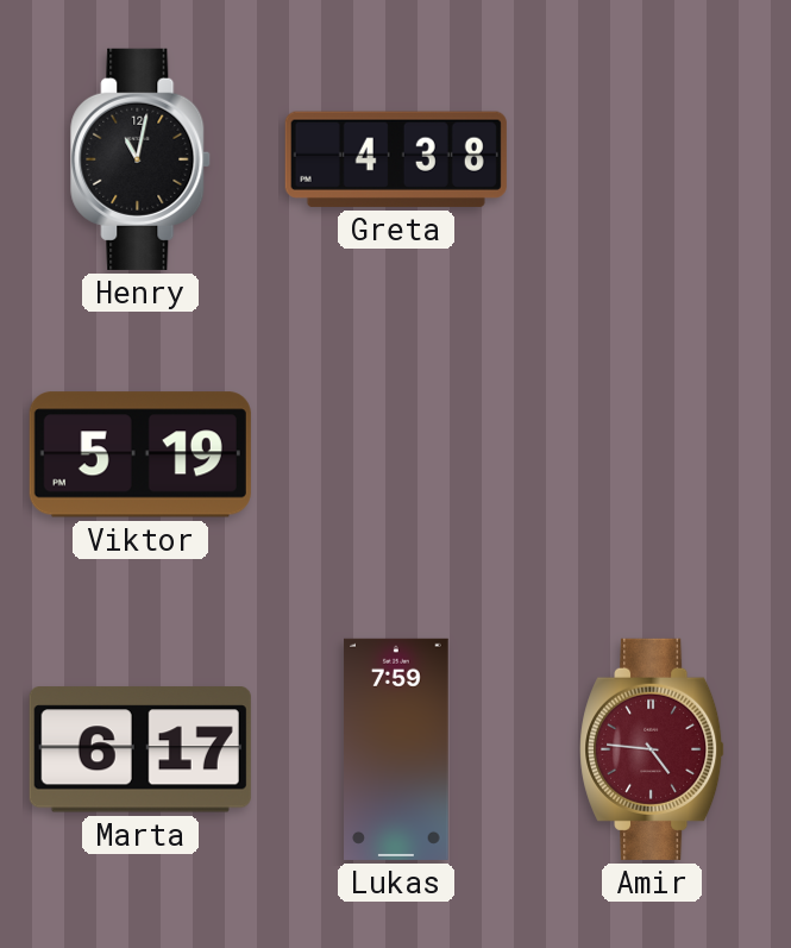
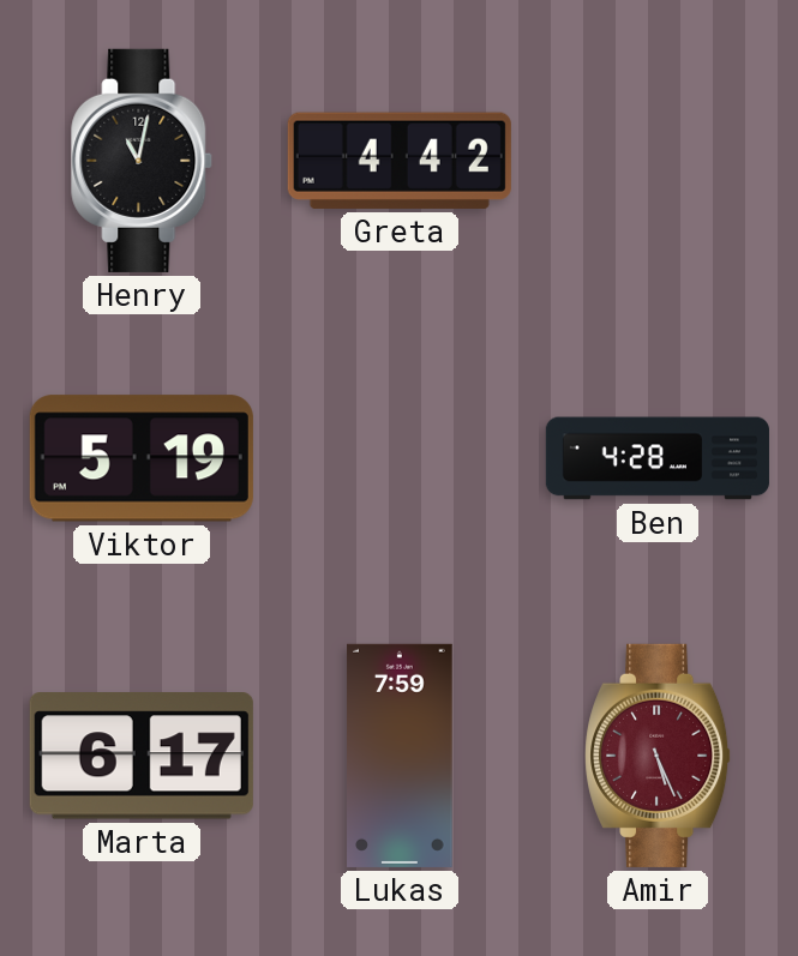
Greta: 4:38 -> 4:42
Ben: none -> 4:28
Amir: 4:46 -> 5:26
